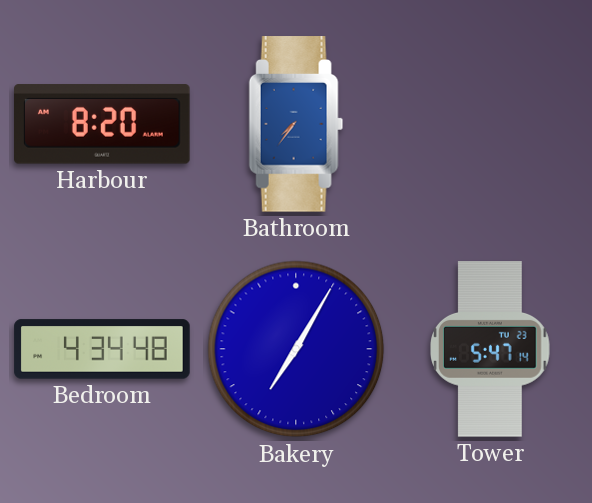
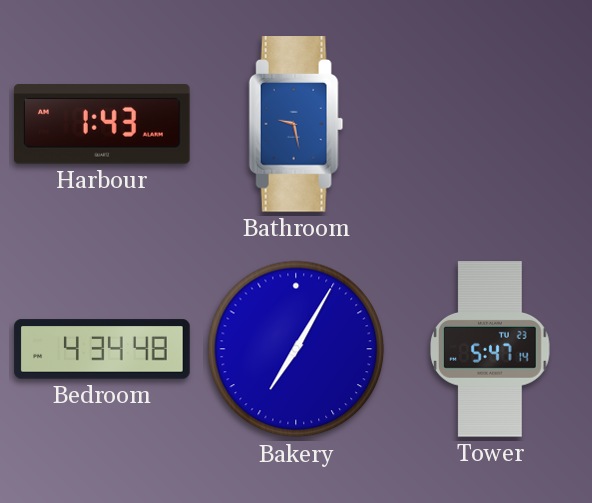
Harbour: 8:20 -> 1:43
Bathroom: 7:36 -> 9:28
